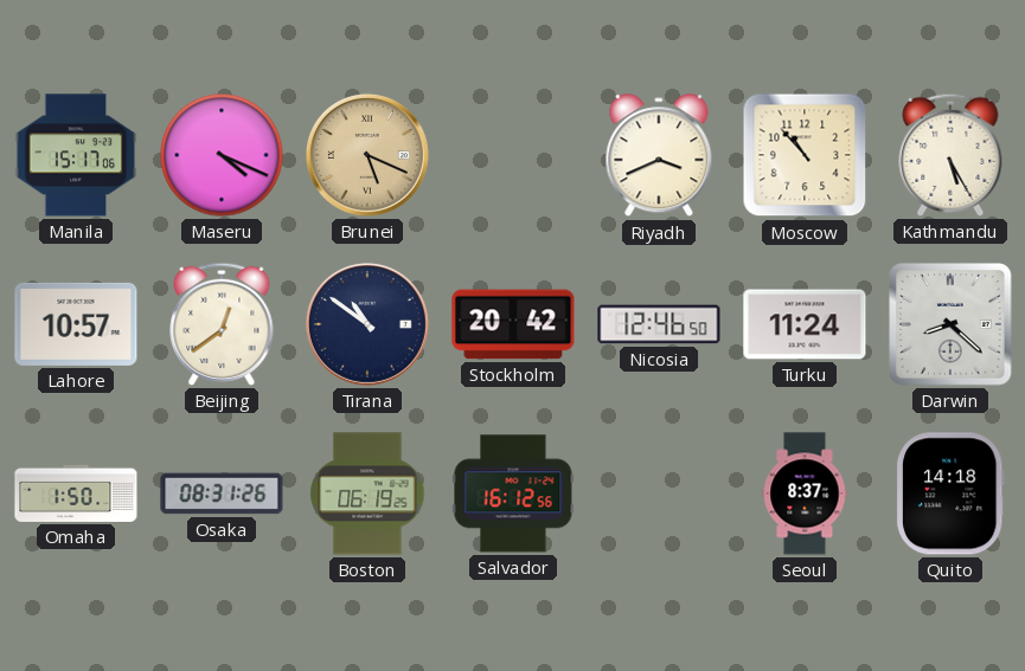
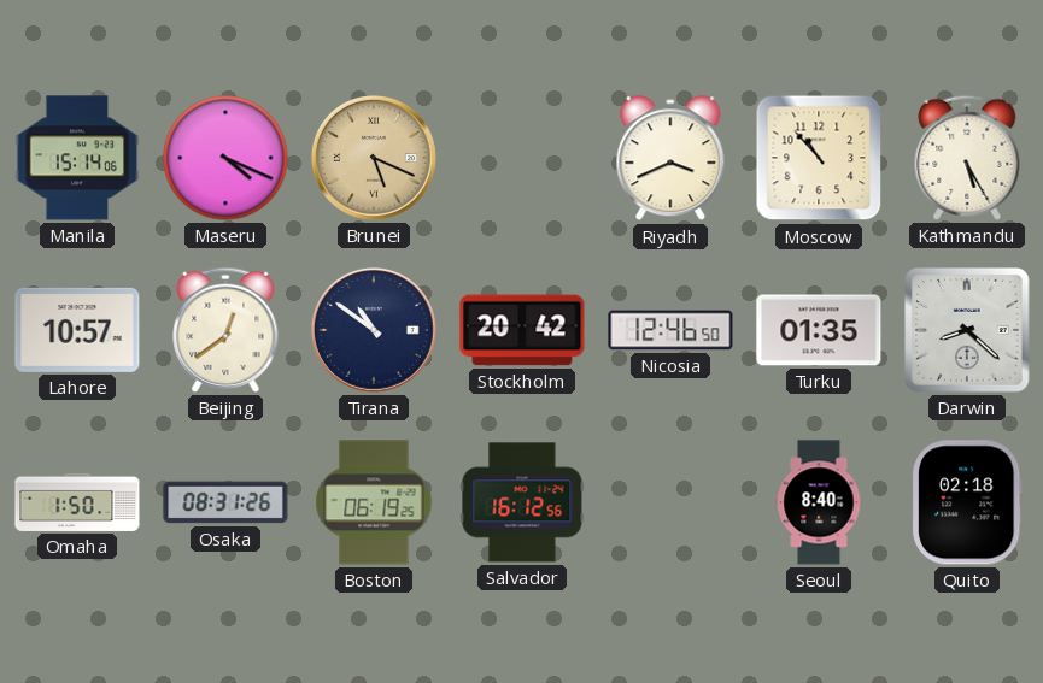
Manila: 15:17 -> 15:14
Turku: 11:24 -> 01:35
Seoul: 8:37 -> 8:40
Quito: 14:18 -> 02:18
